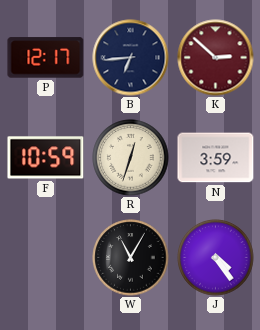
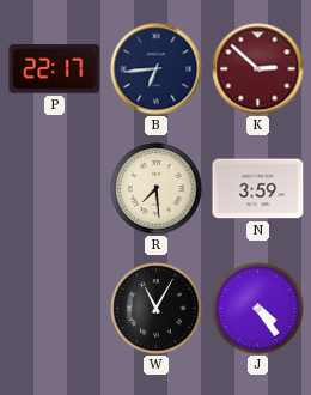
P: 12:17 -> 22:17
F: 10:59 -> none
R: 12:33 -> 7:29
